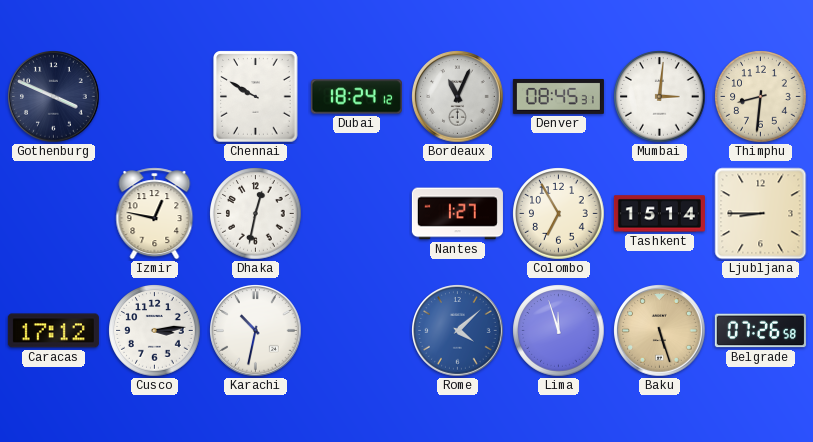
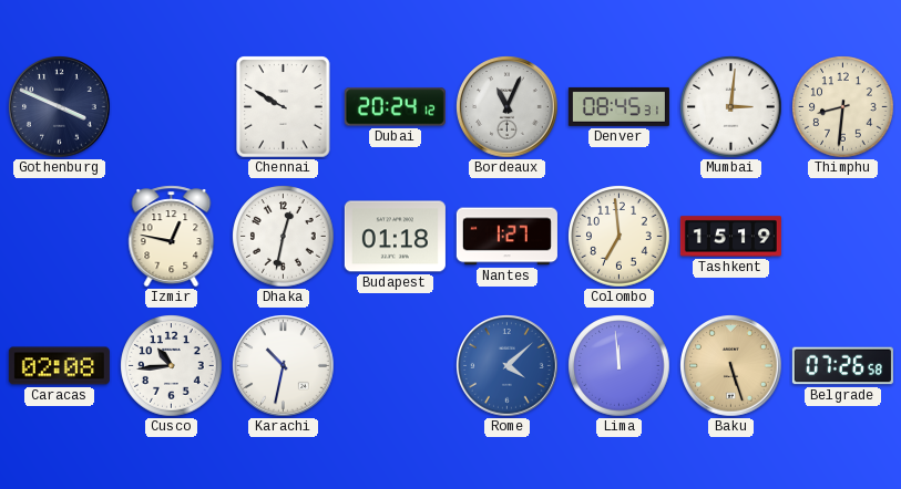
Dubai: 18:24 -> 20:24
Budapest: none -> 01:18
Colombo: 6:55 -> 6:59
Tashkent: 15:14 -> 15:19
Ljubljana: 8:45 -> none
Caracas: 17:12 -> 02:08
Cusco: 3:14 -> 10:44
Lima: 11:57 -> 11:59
